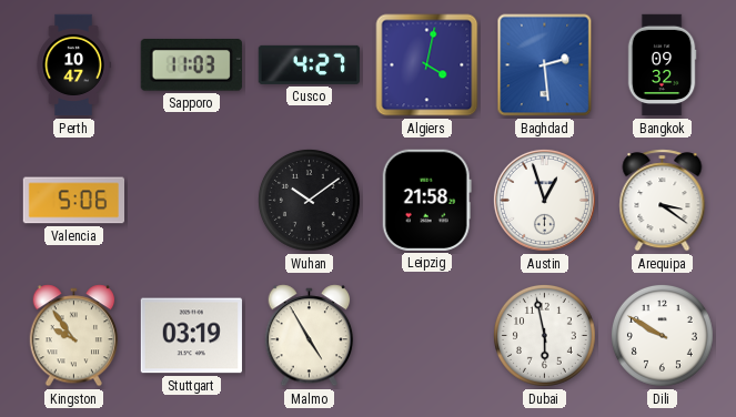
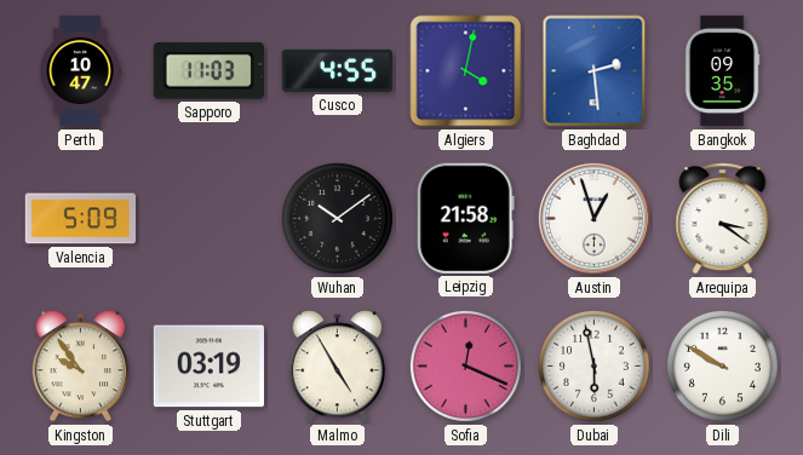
Cusco: 4:27 -> 4:55
Bangkok: 09:32 -> 09:35
Valencia: 5:06 -> 5:09
Sofia: none -> 12:19
